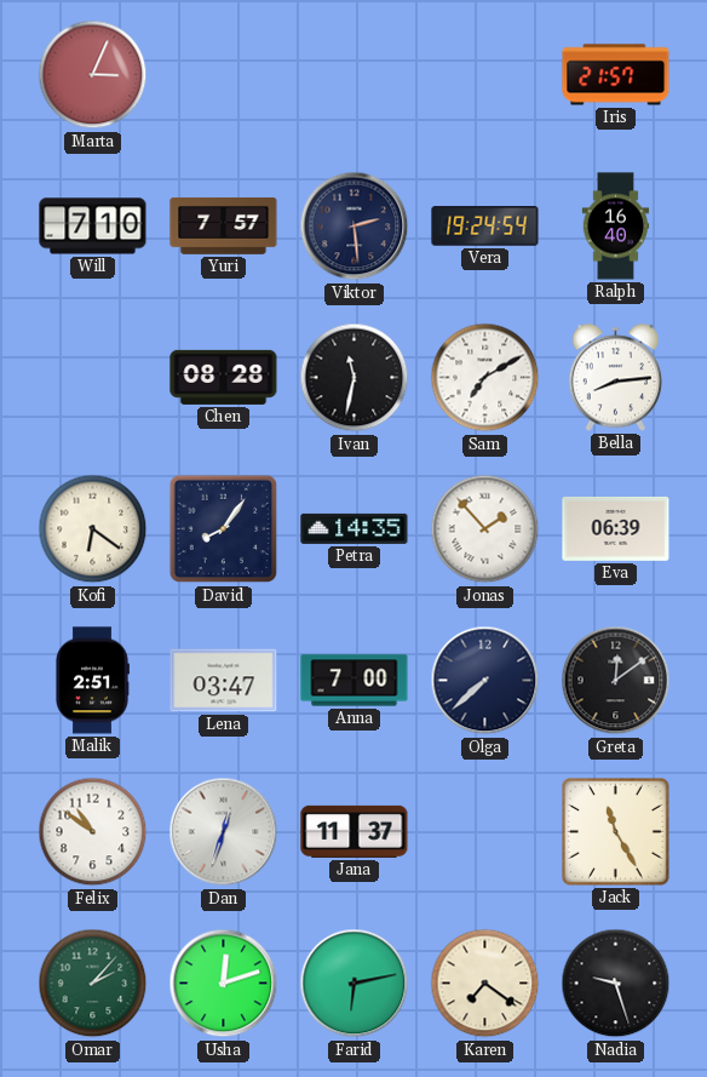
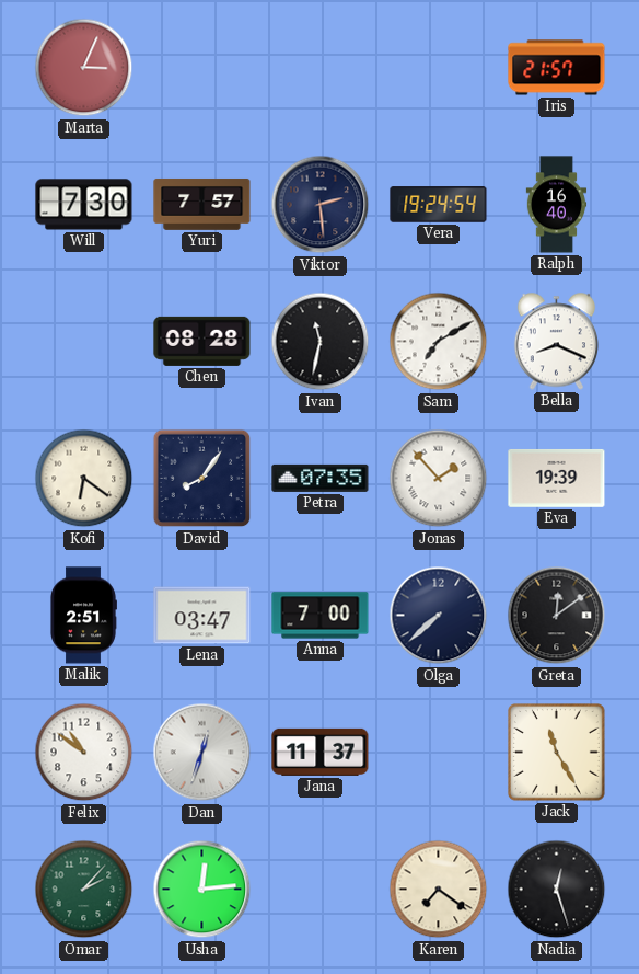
Will: 7:10 -> 7:30
Bella: 8:14 -> 8:19
Petra: 14:35 -> 07:35
Eva: 06:39 -> 19:39
Usha: 12:12 -> 12:14
Farid: 6:13 -> none
Nadia: 9:27 -> 12:27
